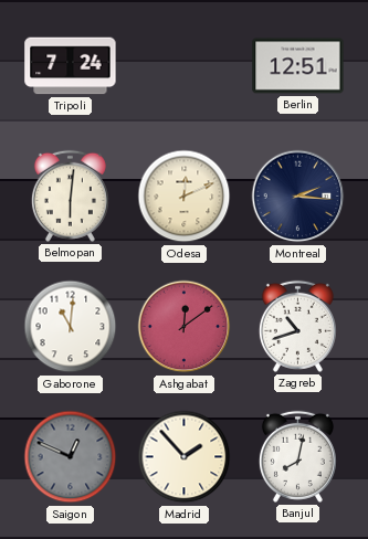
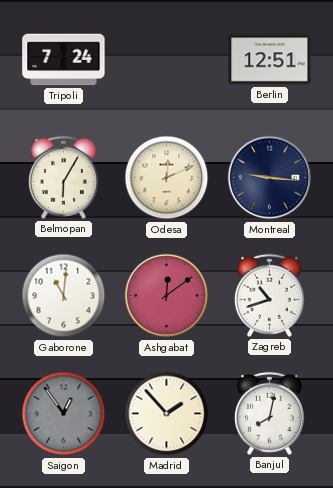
Belmopan: 6:01 -> 6:05
Montreal: 2:16 -> 9:16
Saigon: 12:49 -> 12:54
